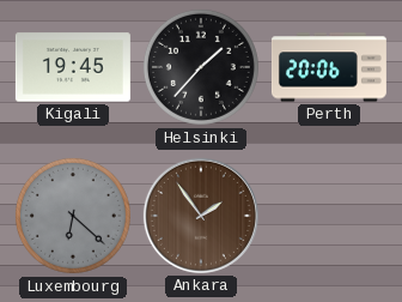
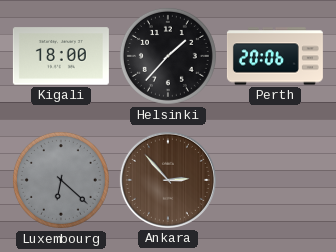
Kigali: 19:45 -> 18:00
Ankara: 1:54 -> 2:53
